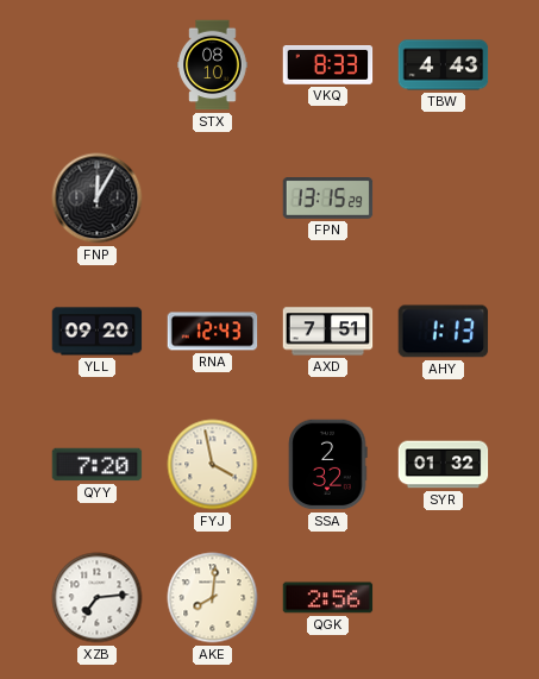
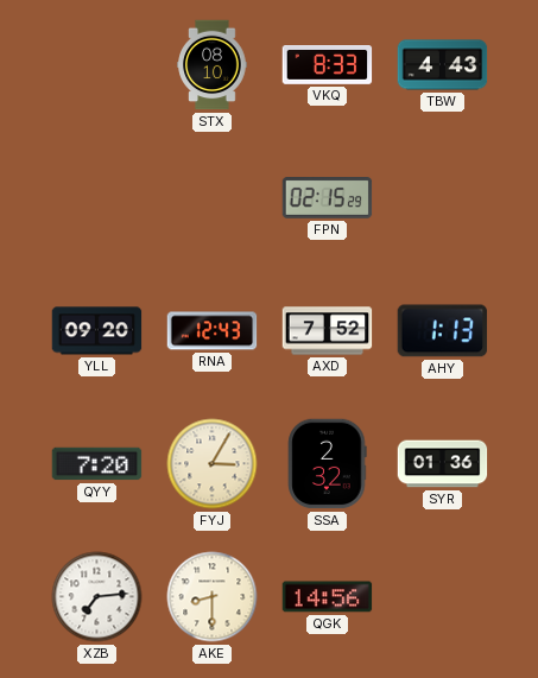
FNP: 12:05 -> none
FPN: 13:15 -> 02:15
AXD: 7:51 -> 7:52
FYJ: 3:58 -> 3:05
SYR: 01:32 -> 01:36
AKE: 8:01 -> 8:30
QGK: 2:56 -> 14:56
